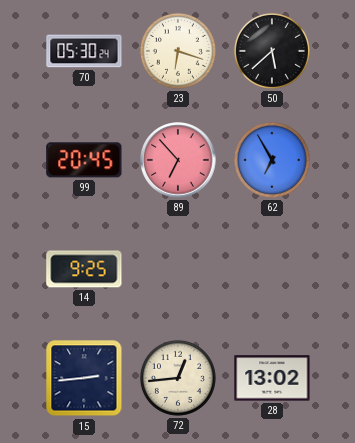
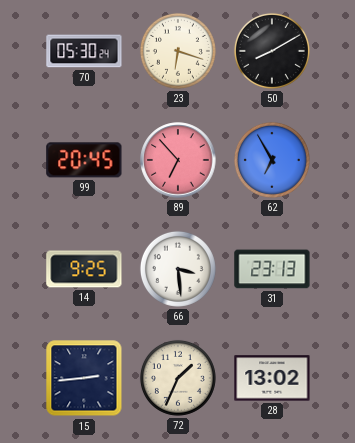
50: 5:38 -> 8:10
66: none -> 3:29
31: none -> 23:13
72: 12:44 -> 1:34
